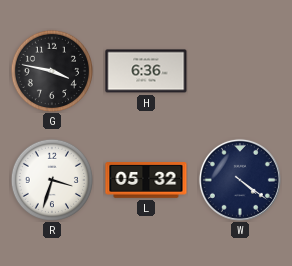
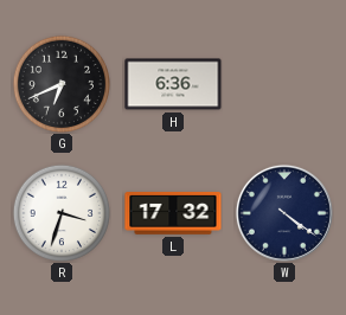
G: 3:47 -> 6:41
L: 05:32 -> 17:32
